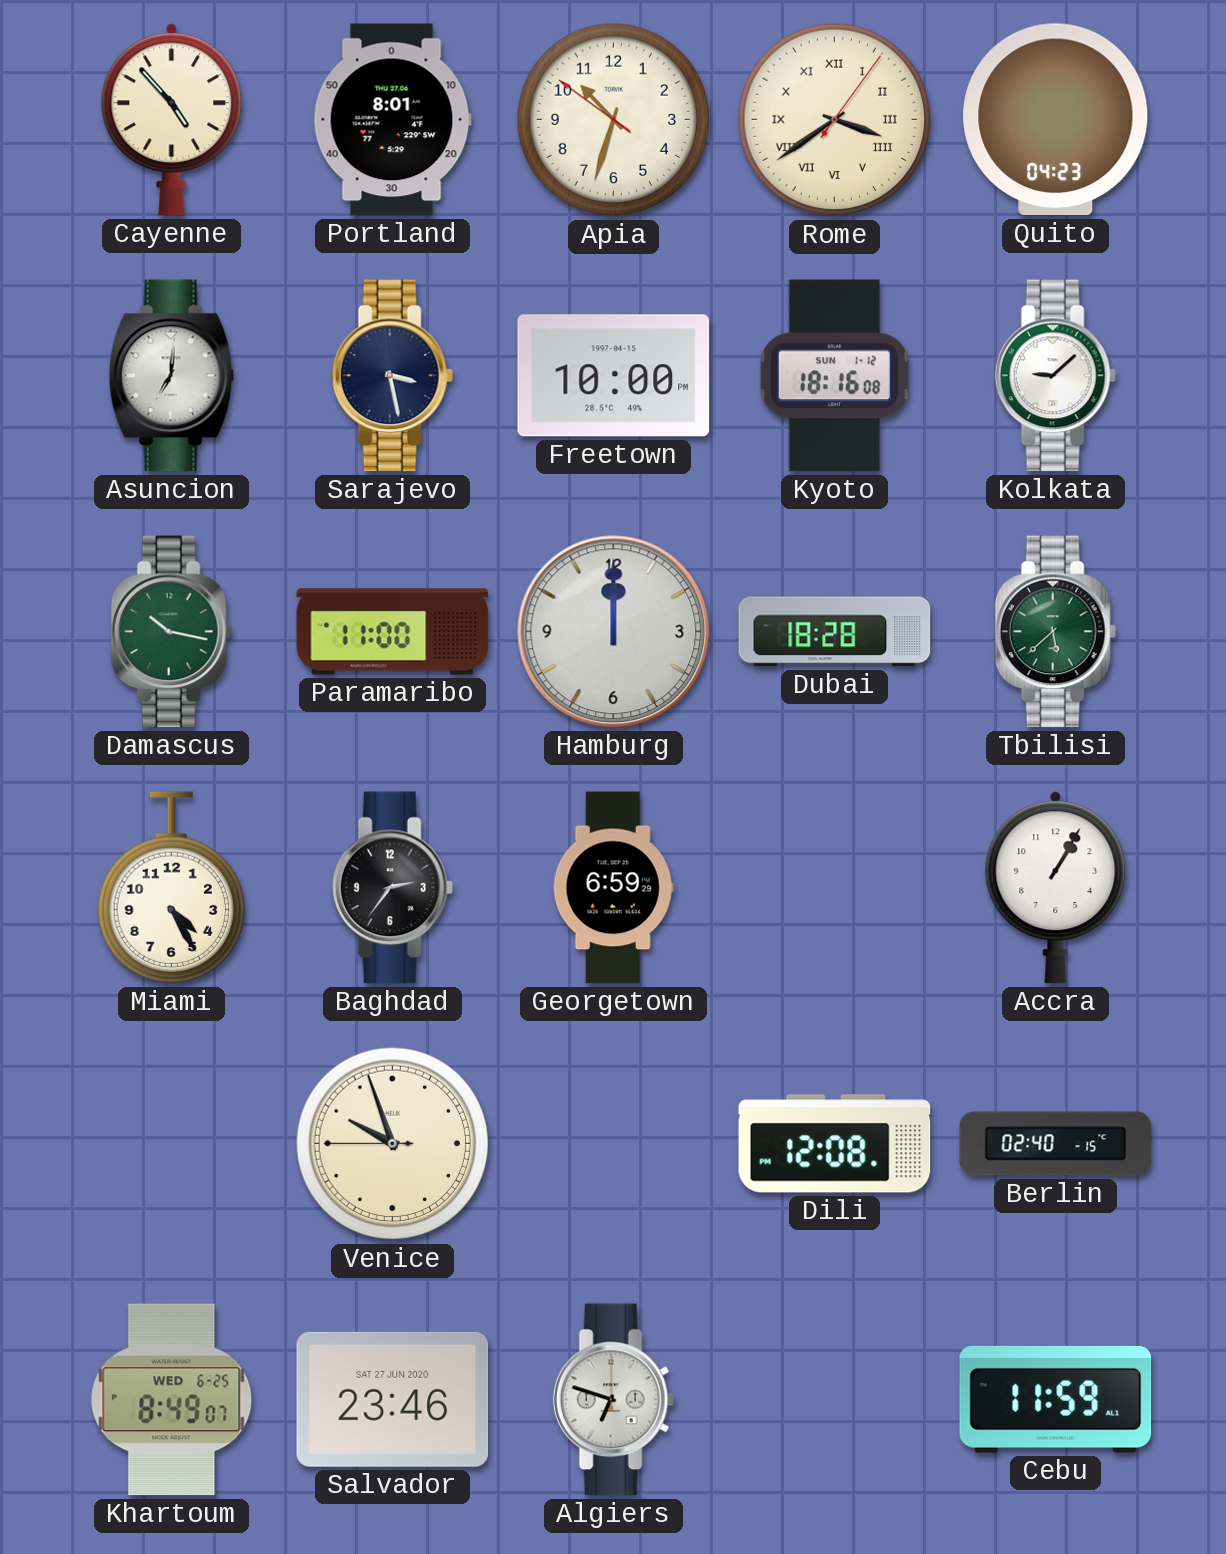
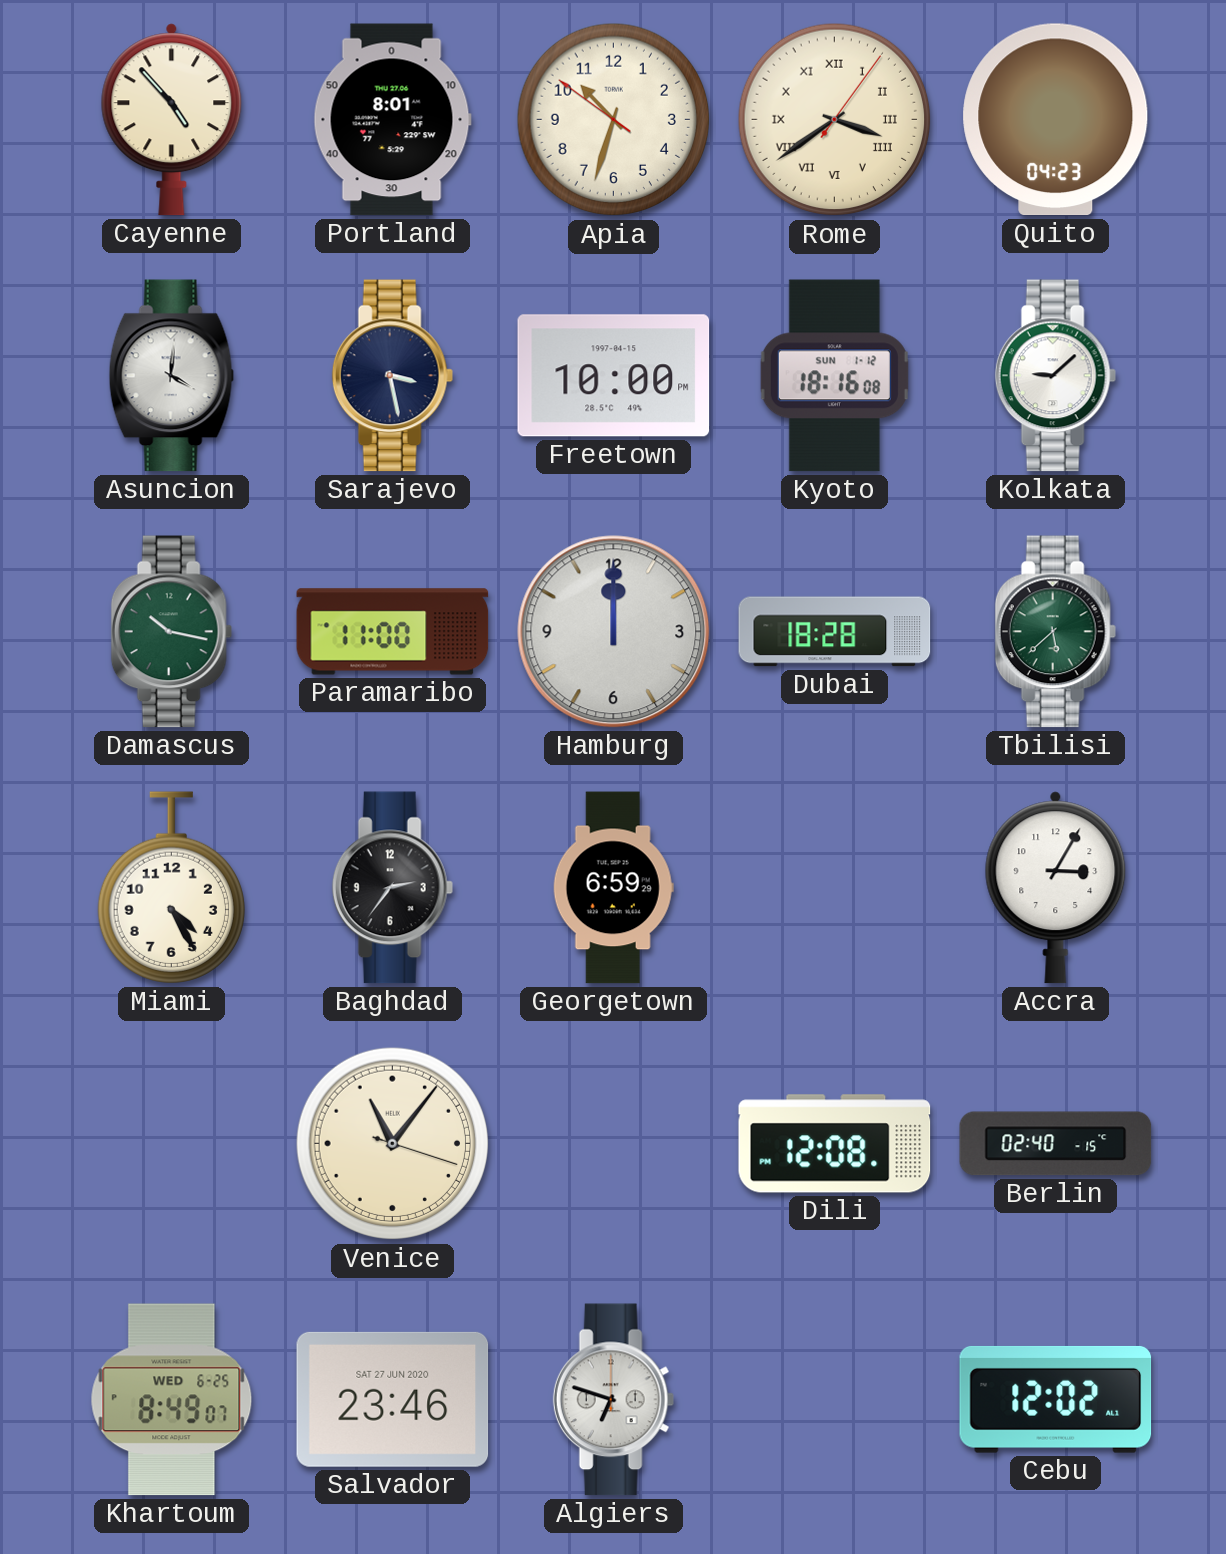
Asuncion: 7:01 -> 4:01
Accra: 1:05 -> 3:05
Venice: 9:56 -> 11:06
Cebu: 11:59 -> 12:02
